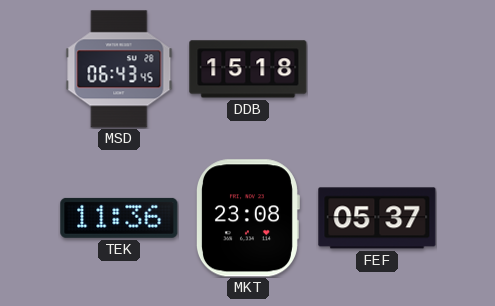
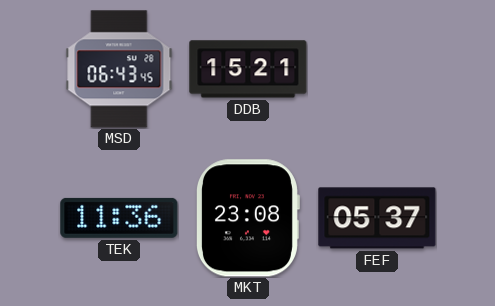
DDB: 15:18 -> 15:21
